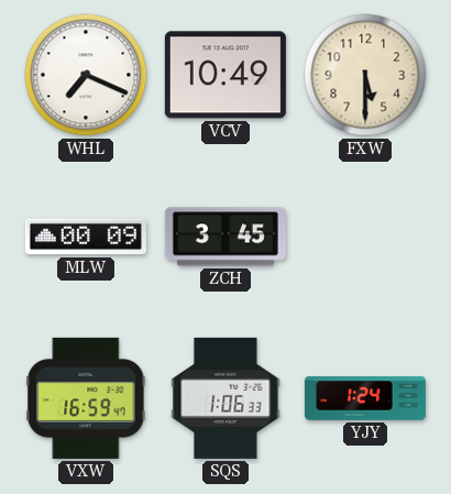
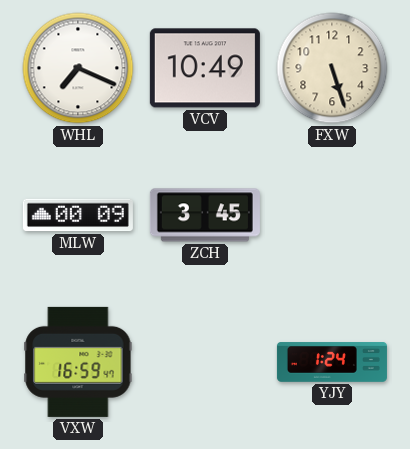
FXW: 5:30 -> 5:27
SQS: 1:06 -> none
